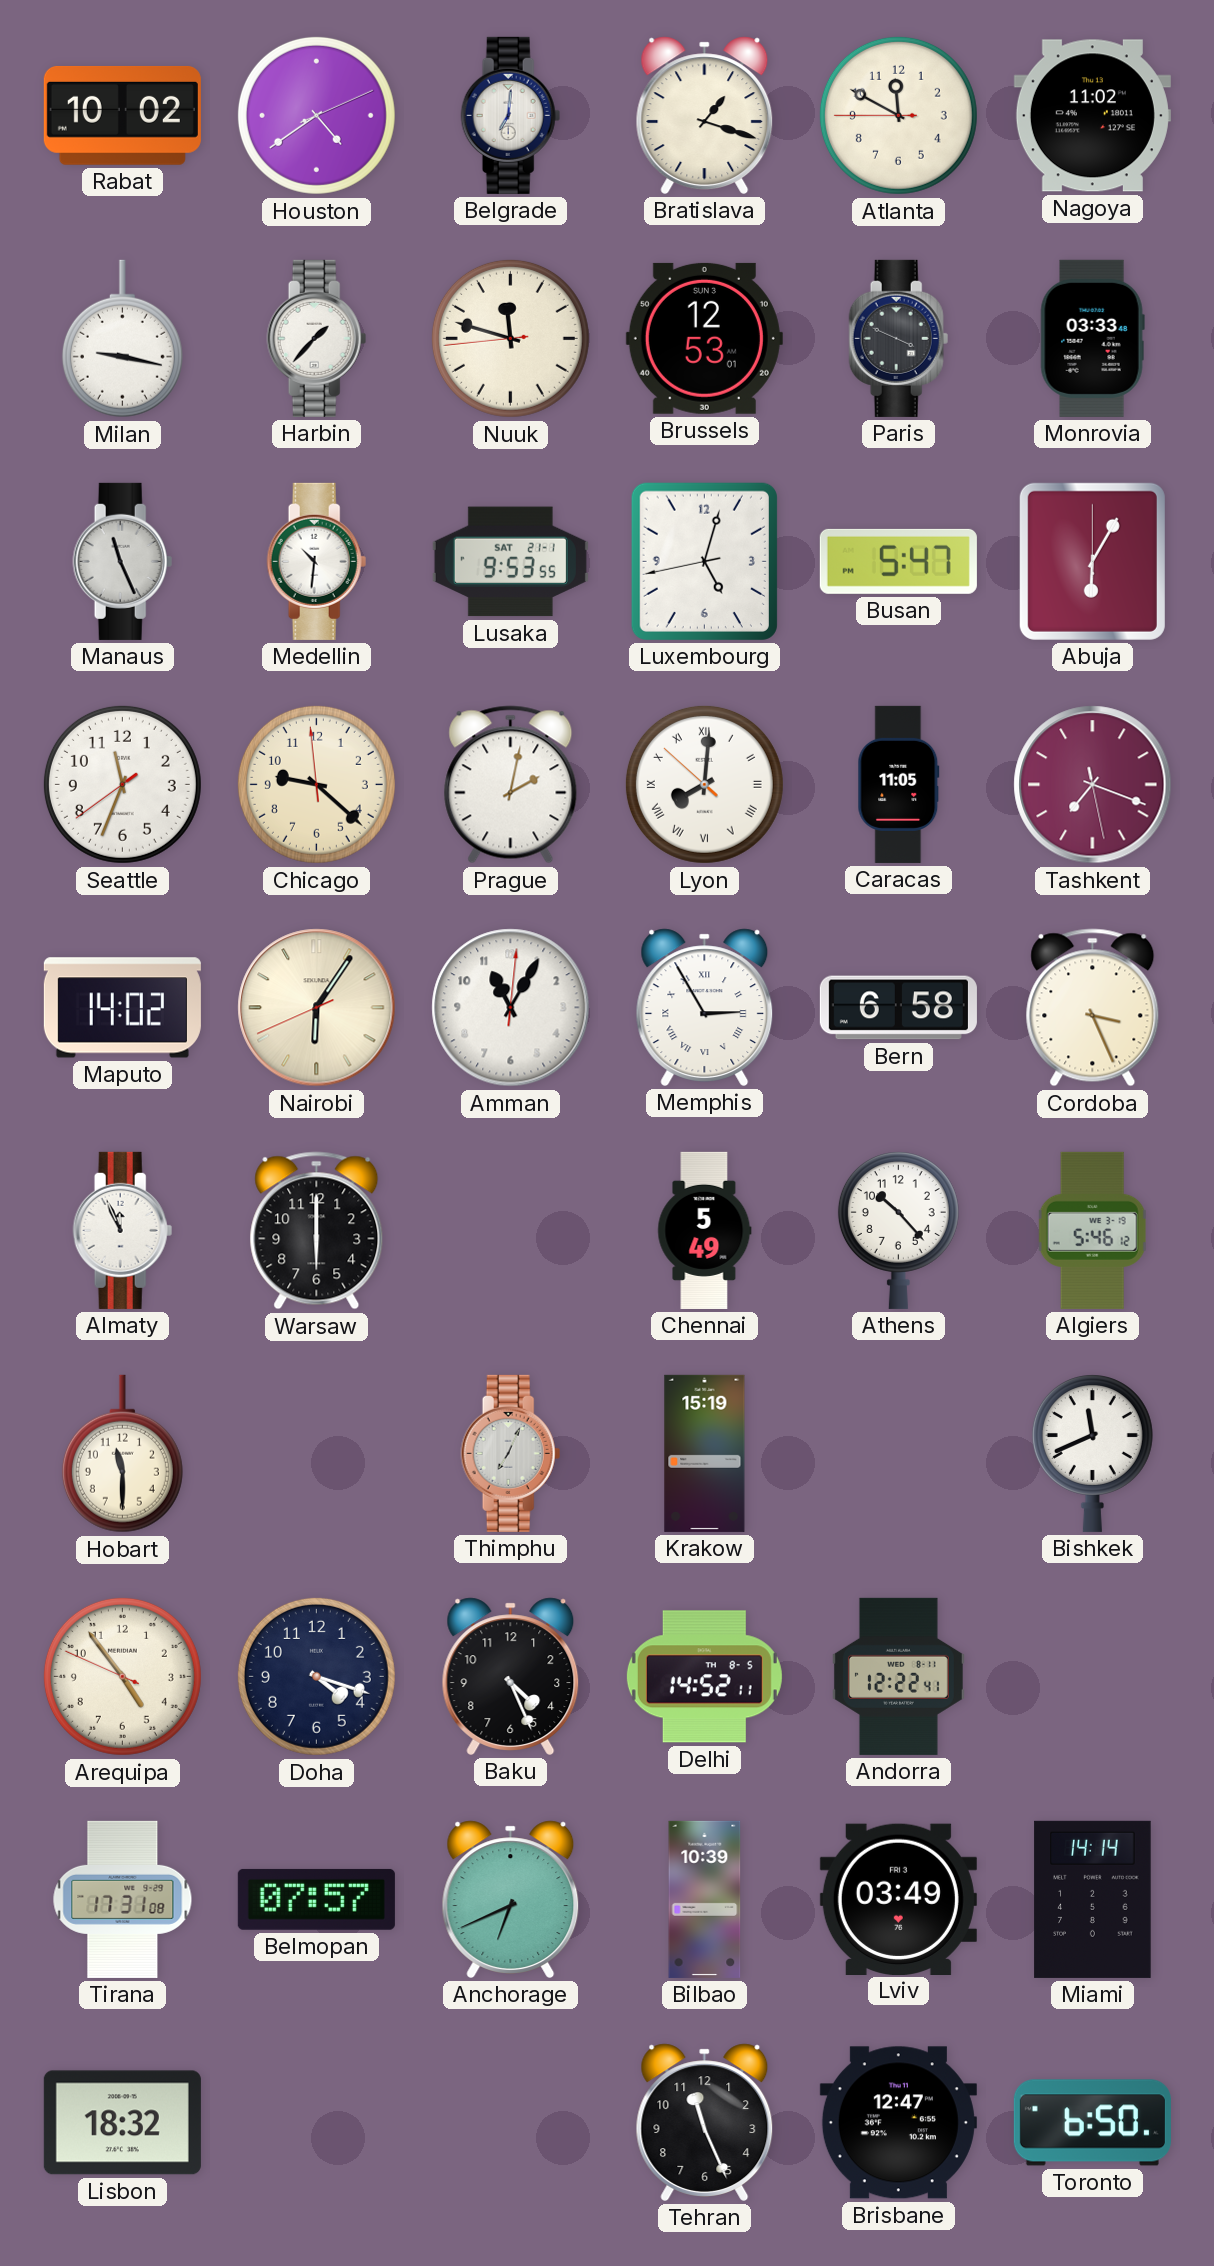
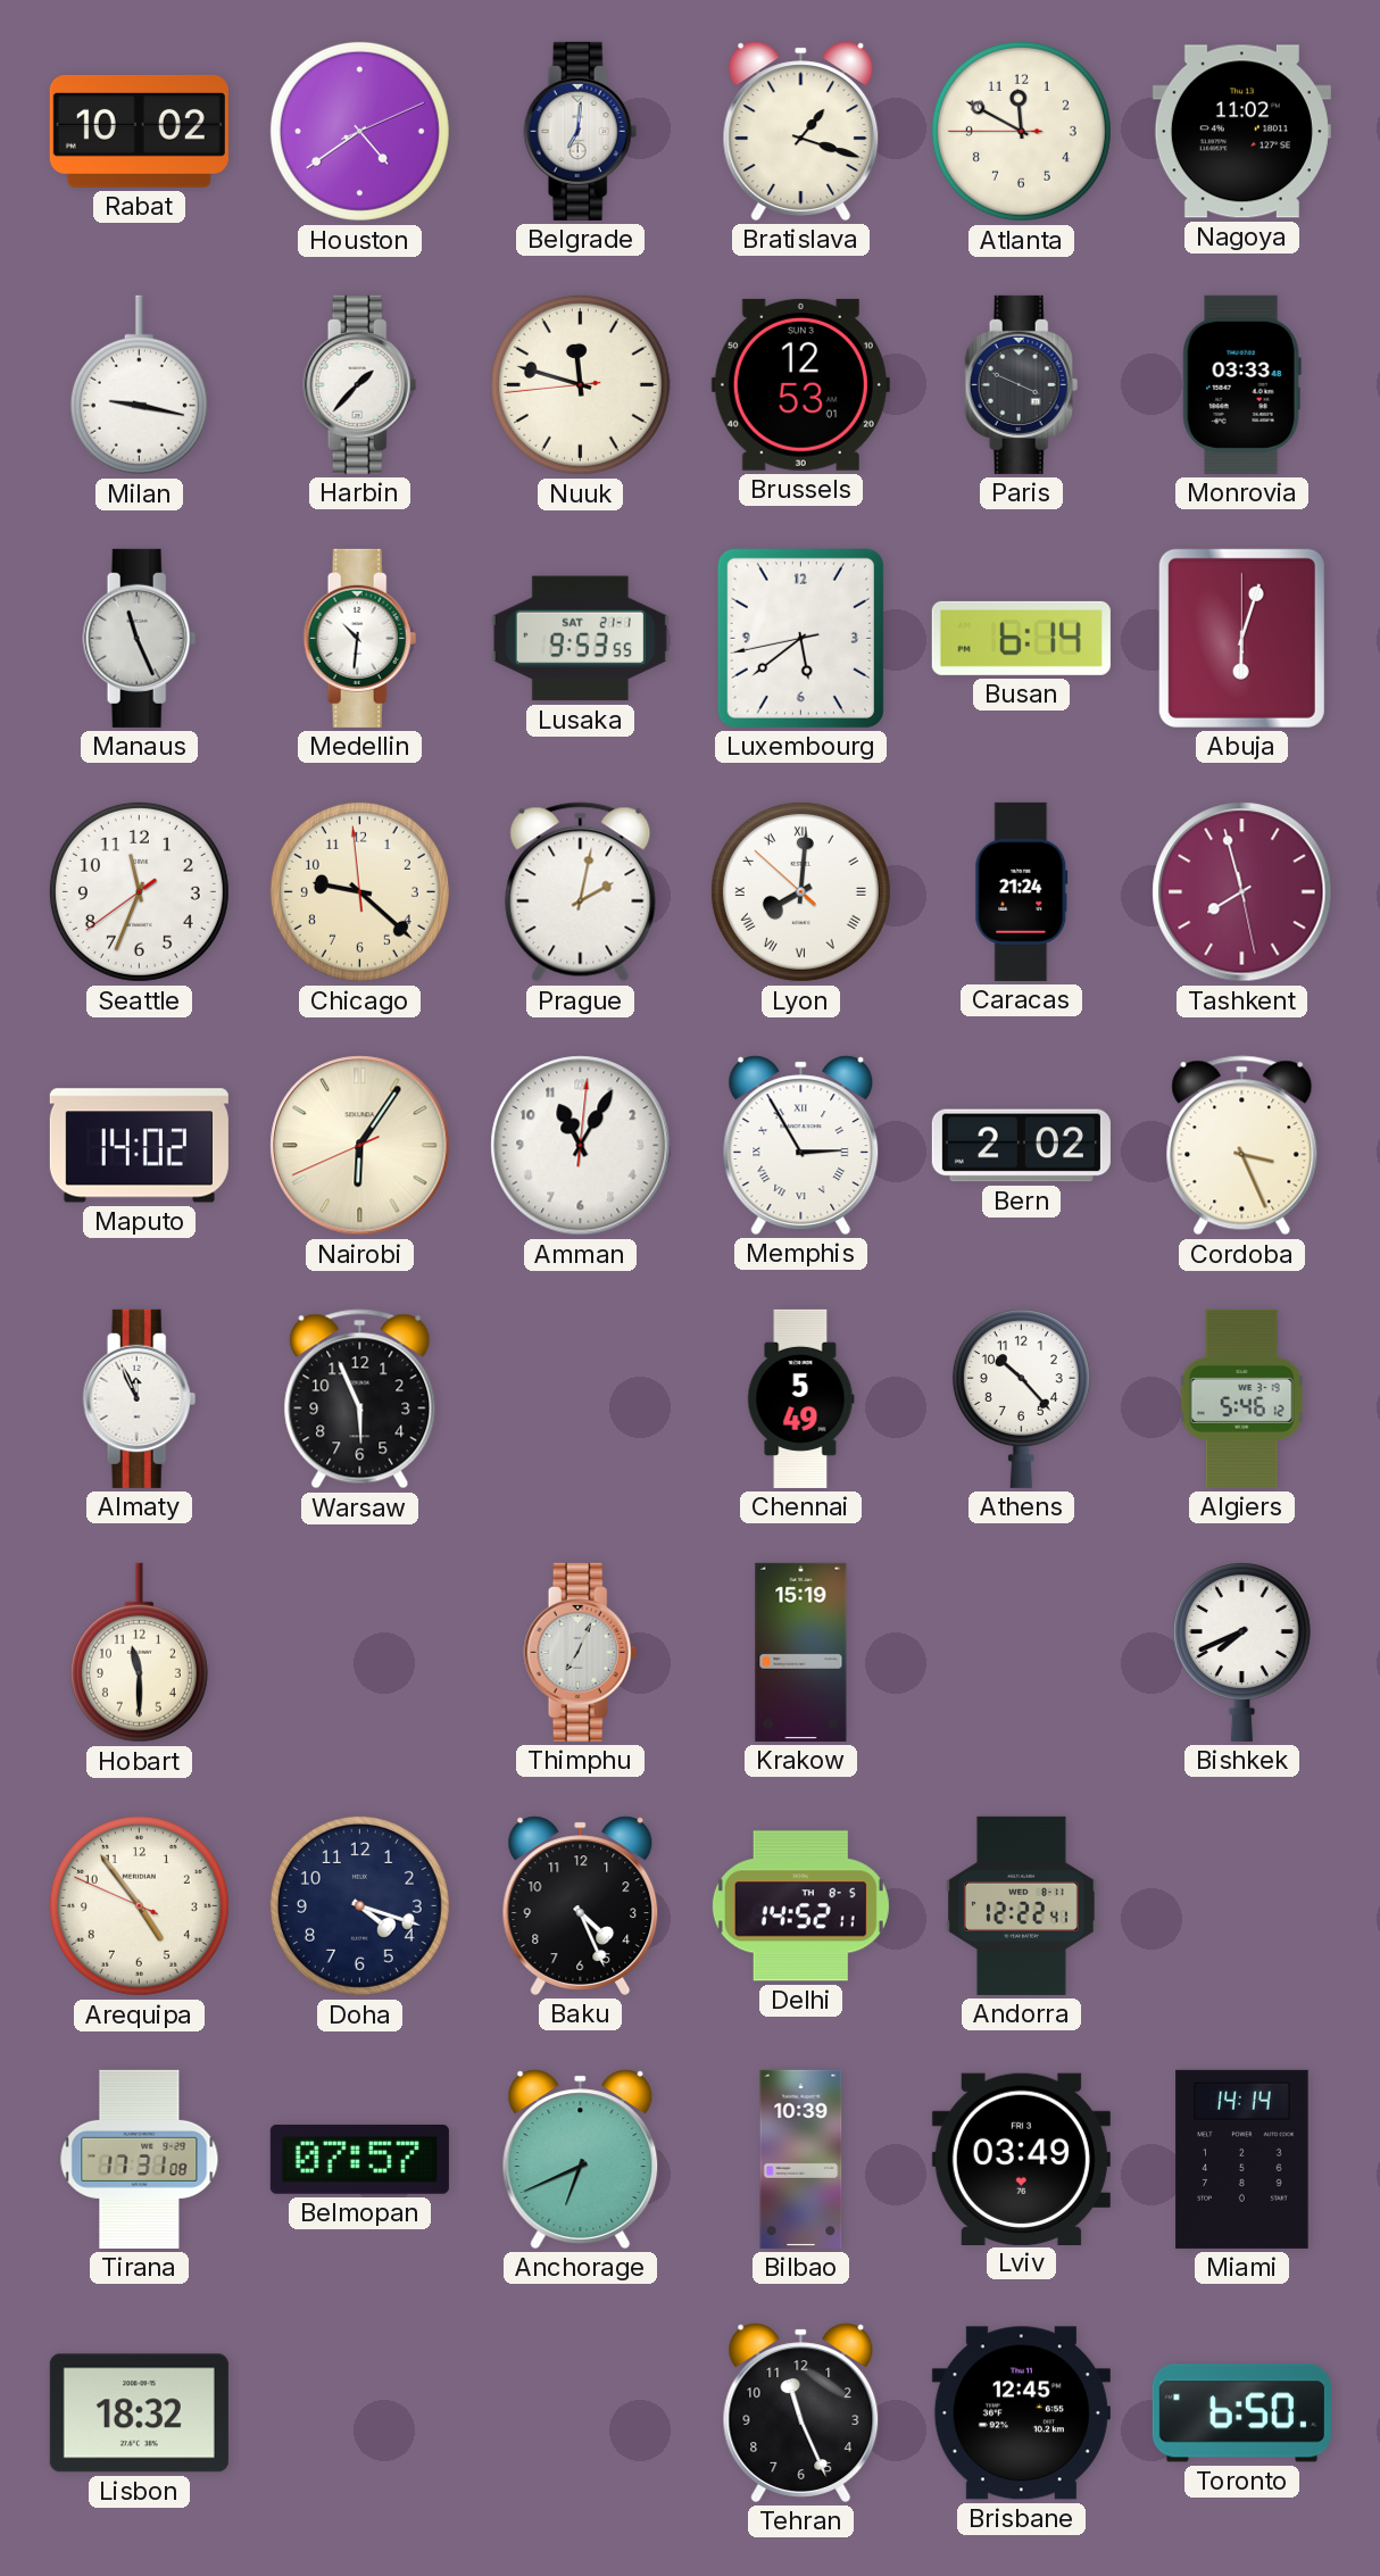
Luxembourg: 5:02 -> 5:38
Busan: 5:47 -> 6:14
Abuja: 6:05 -> 6:03
Caracas: 11:05 -> 21:24
Tashkent: 7:18 -> 7:57
Bern: 6:58 -> 2:02
Warsaw: 6:00 -> 5:56
Bishkek: 11:41 -> 7:41
Brisbane: 12:47 -> 12:45
